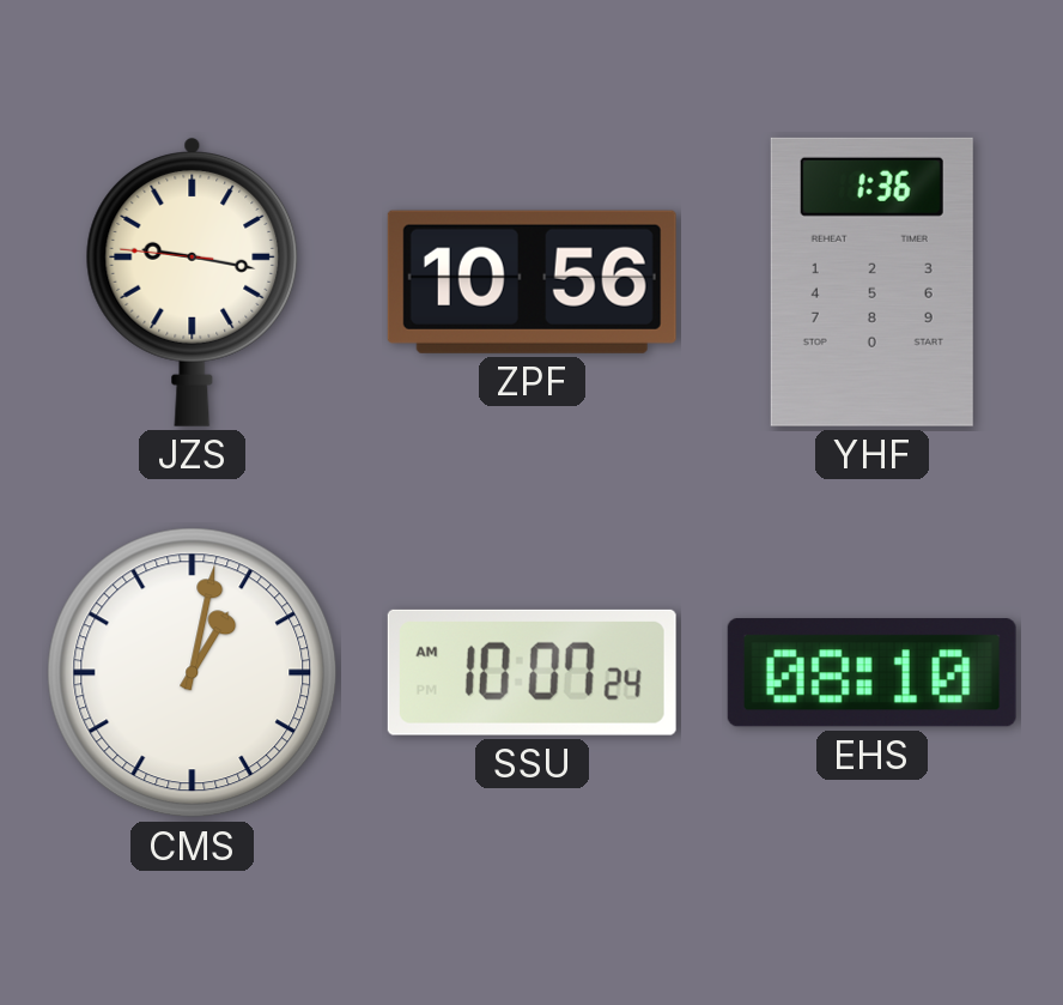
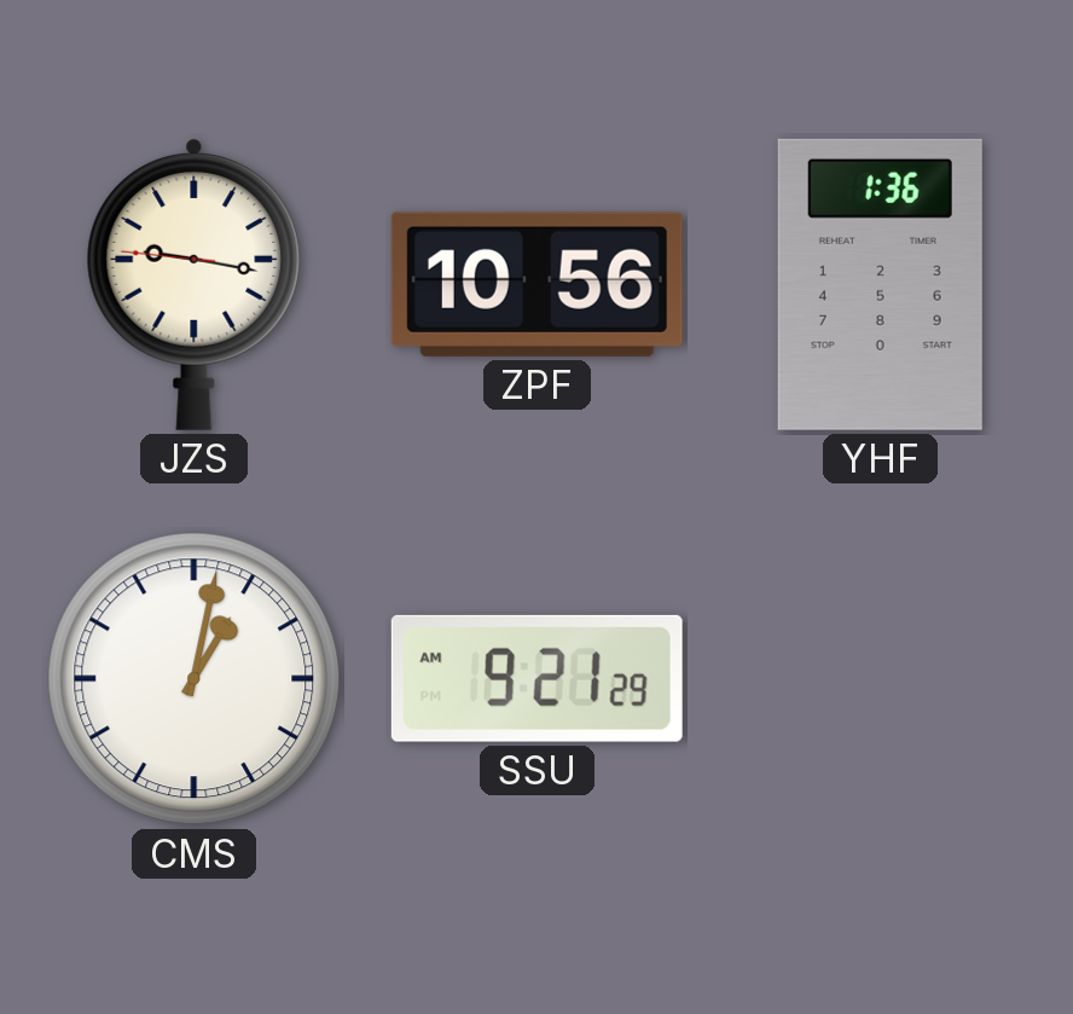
SSU: 10:07 -> 9:21
EHS: 08:10 -> none
